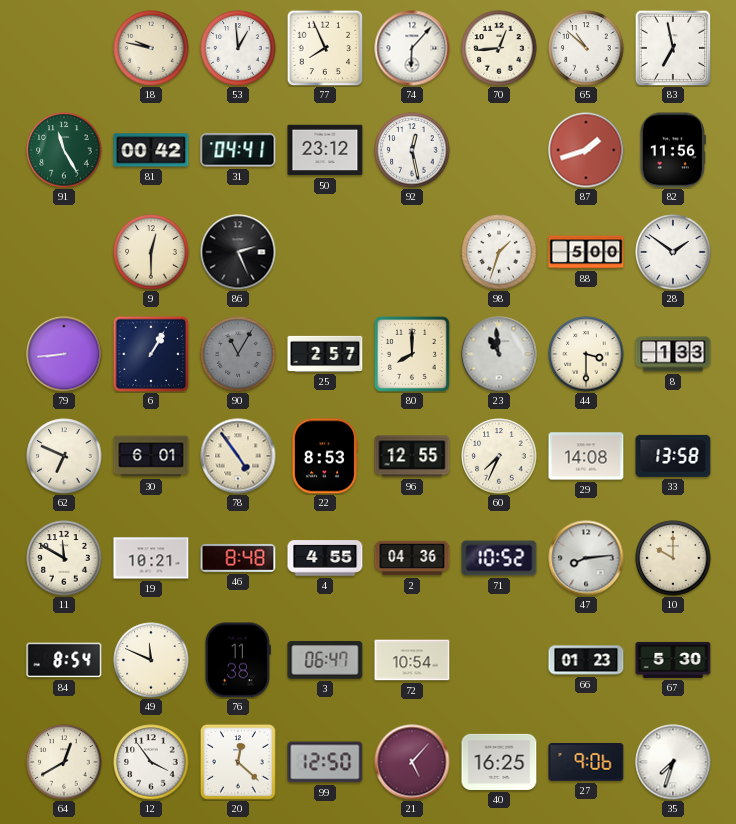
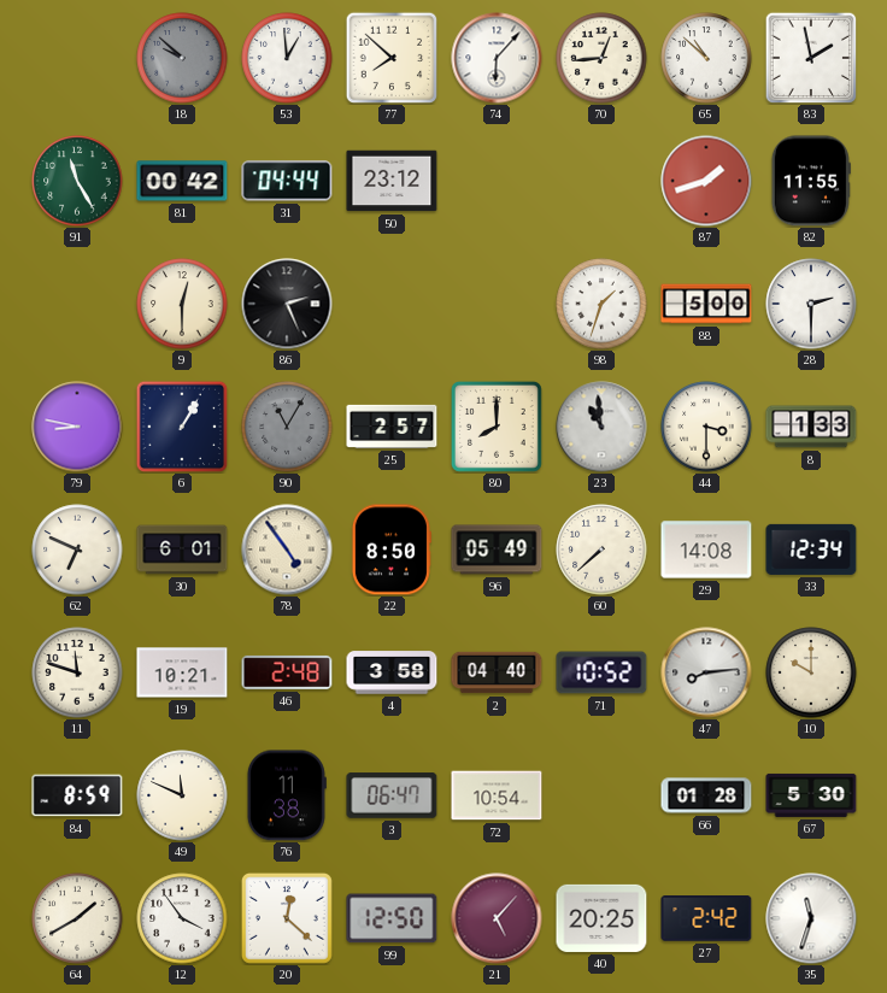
18: 9:47 -> 9:52
18 dial: cream -> grey
77: 7:56 -> 7:52
83: 6:58 -> 1:58
31: 04:41 -> 04:44
92: 12:28 -> none
82: 11:56 -> 11:55
28: 1:51 -> 2:30
79: 8:44 -> 8:47
22: 8:53 -> 8:50
96: 12:55 -> 05:49
60: 7:34 -> 7:38
33: 13:58 -> 12:34
11: 11:50 -> 11:48
46: 8:48 -> 2:48
4: 4:55 -> 3:58
2: 04:36 -> 04:40
84: 8:54 -> 8:59
66: 01:23 -> 01:28
64: 12:40 -> 1:40
40: 16:25 -> 20:25
27: 9:06 -> 2:42
35: 7:33 -> 11:33
